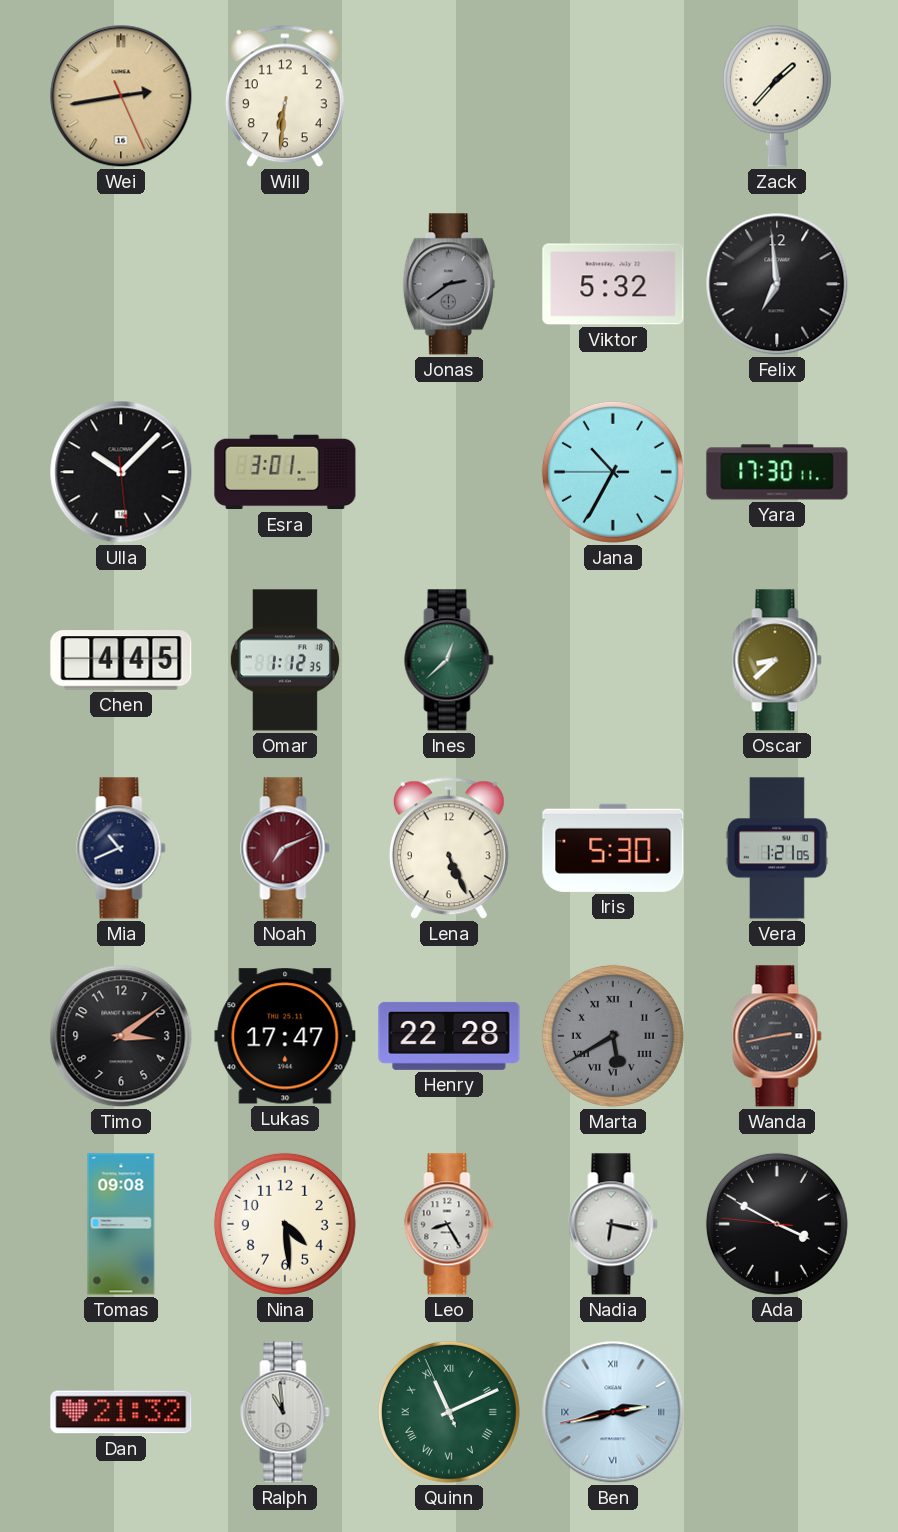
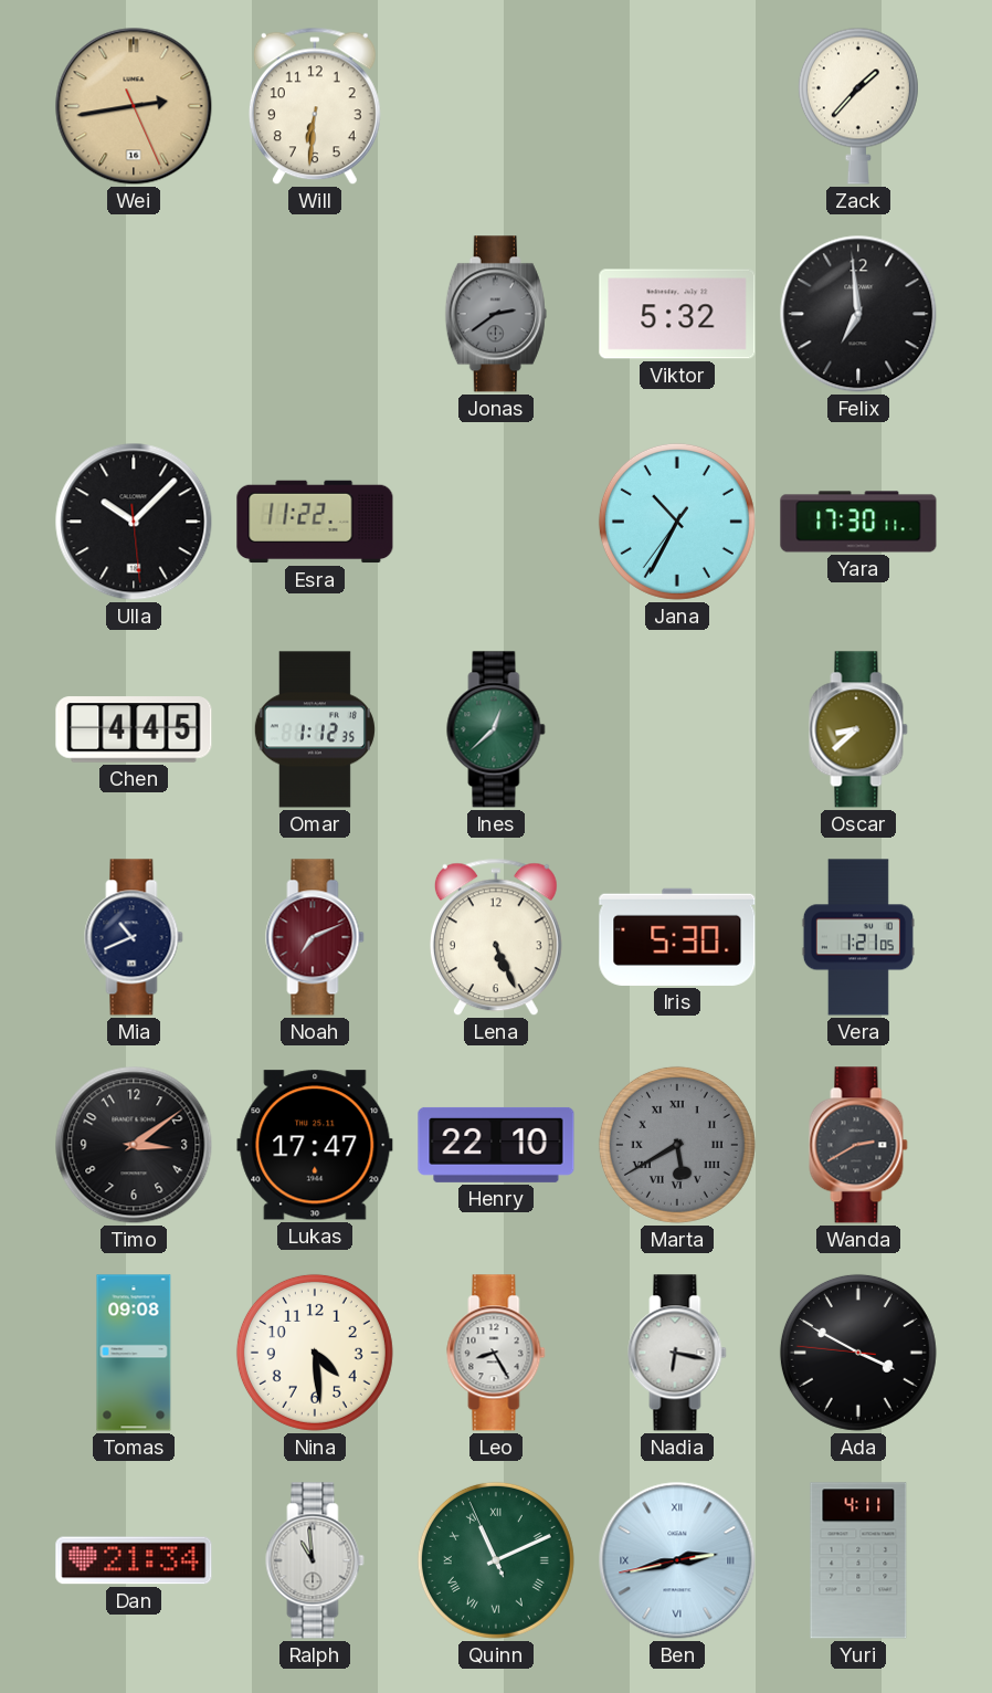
Esra: 3:01 -> 11:22
Jana: 10:34:45 -> 10:34:36
Henry: 22:28 -> 22:10
Wanda: 2:43 -> 2:40
Dan: 21:32 -> 21:34
Yuri: none -> 4:11
